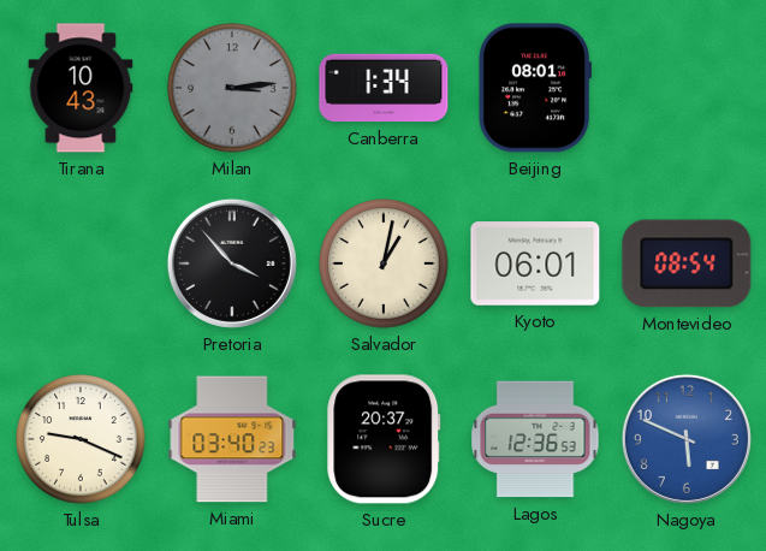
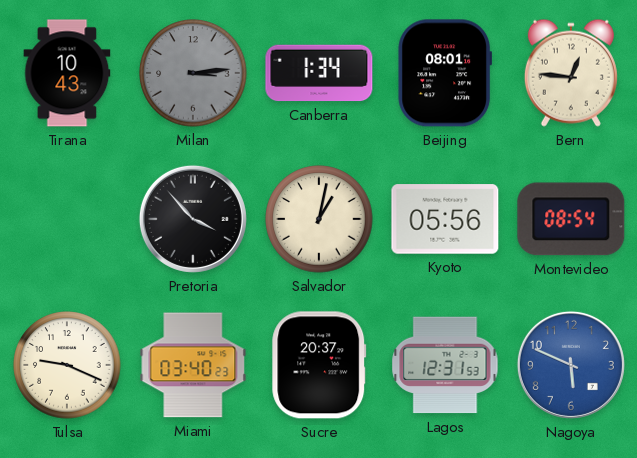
Bern: none -> 12:46
Kyoto: 06:01 -> 05:56
Lagos: 12:36 -> 12:31
